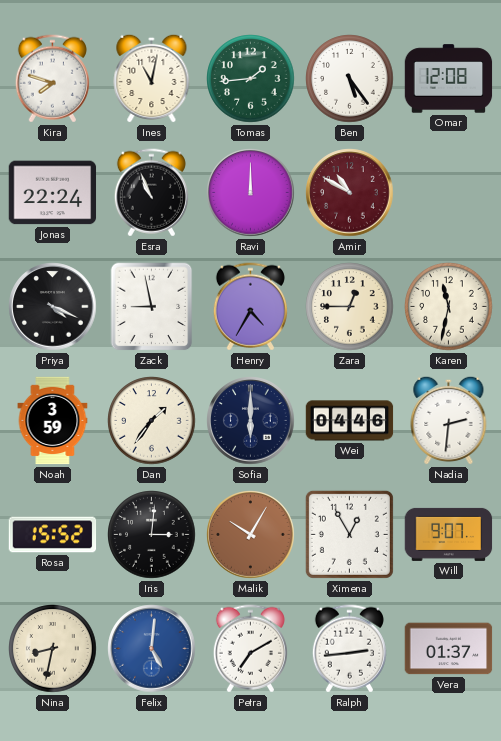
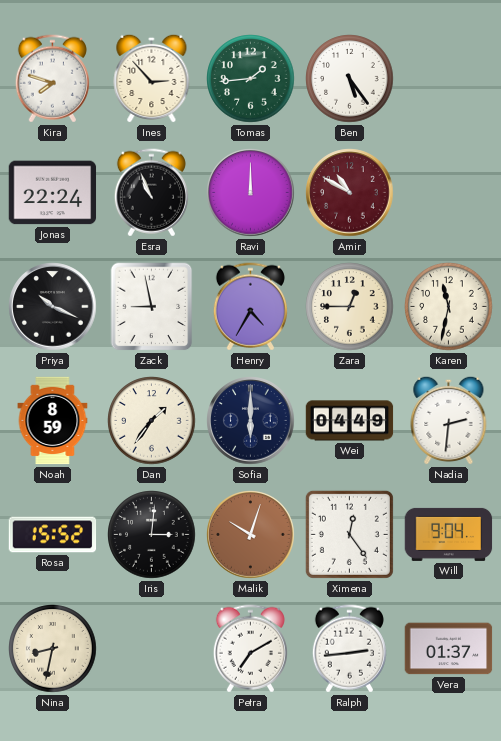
Ines: 11:02 -> 2:53
Omar: 12:08 -> none
Priya: 4:19 -> 10:19
Noah: 3:59 -> 8:59
Wei: 04:46 -> 04:49
Malik: 10:05 -> 10:03
Ximena: 12:55 -> 12:24
Will: 9:07 -> 9:04
Felix: 5:01 -> none
